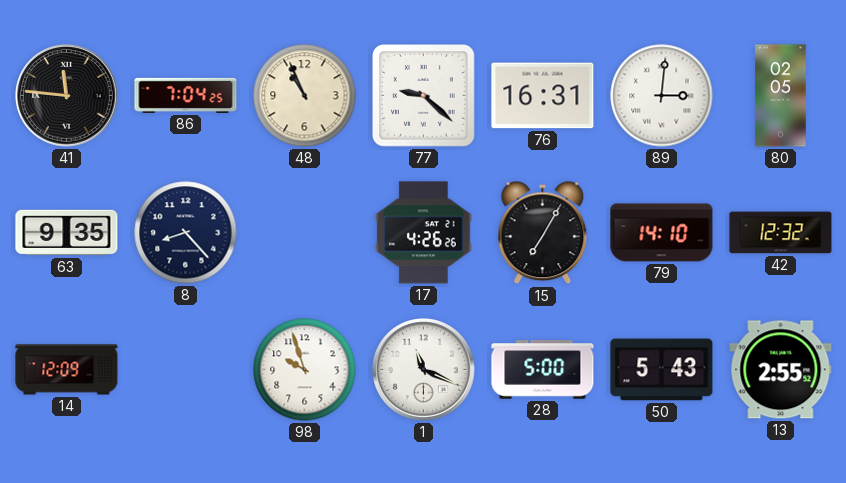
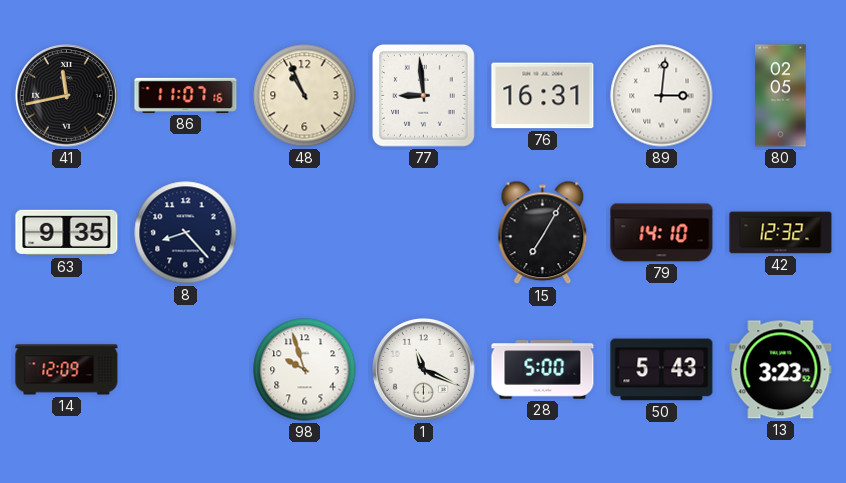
41: 11:46 -> 11:43
86: 7:04 -> 11:07
77: 9:22 -> 8:59
17: 4:26 -> none
13: 2:55 -> 3:23
